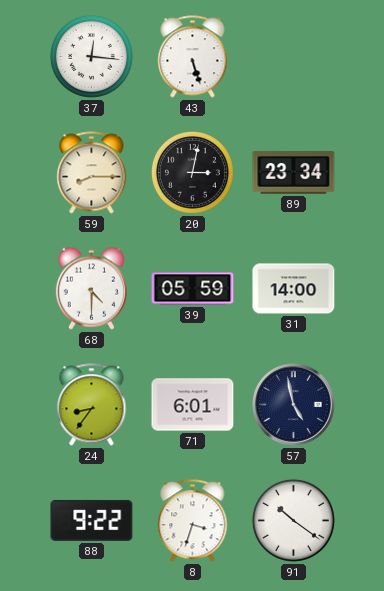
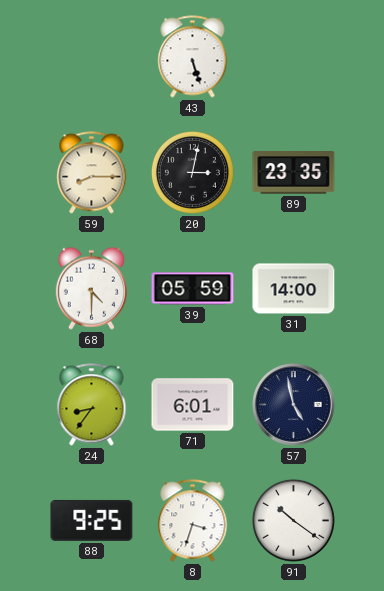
37: 12:16 -> none
89: 23:34 -> 23:35
88: 9:22 -> 9:25
